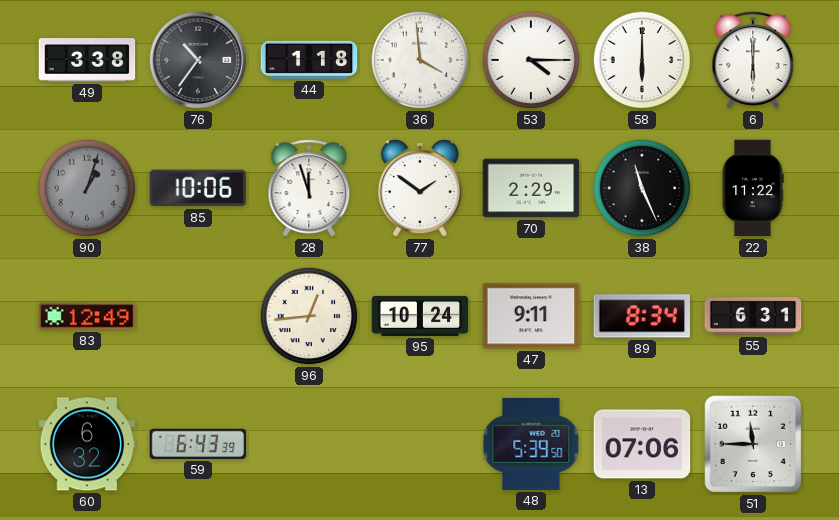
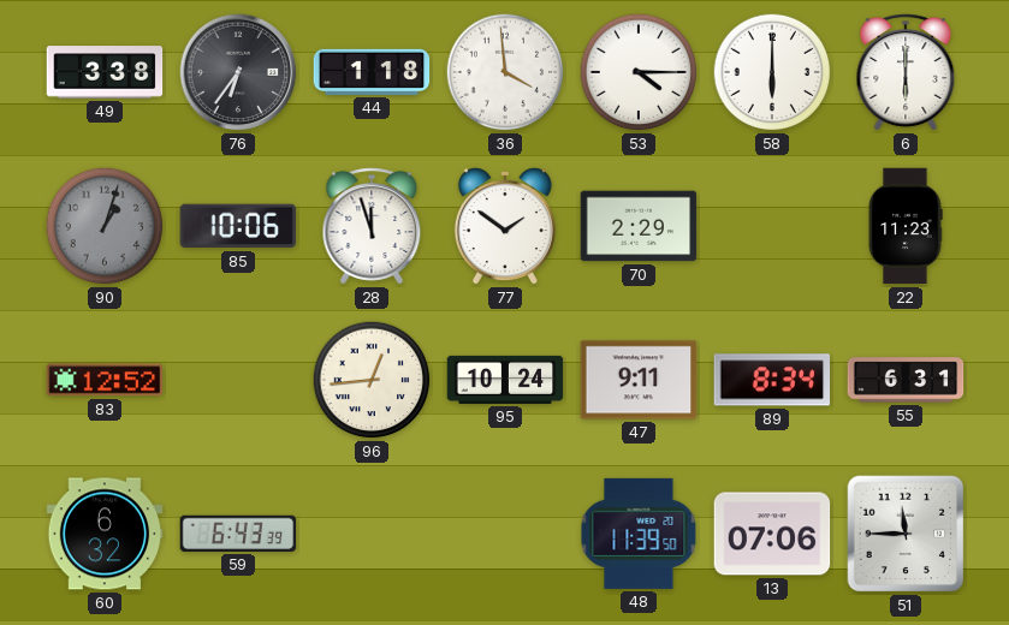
76: 10:36 -> 6:36
38: 11:26 -> none
22: 11:22 -> 11:23
83: 12:49 -> 12:52
48: 5:39 -> 11:39
